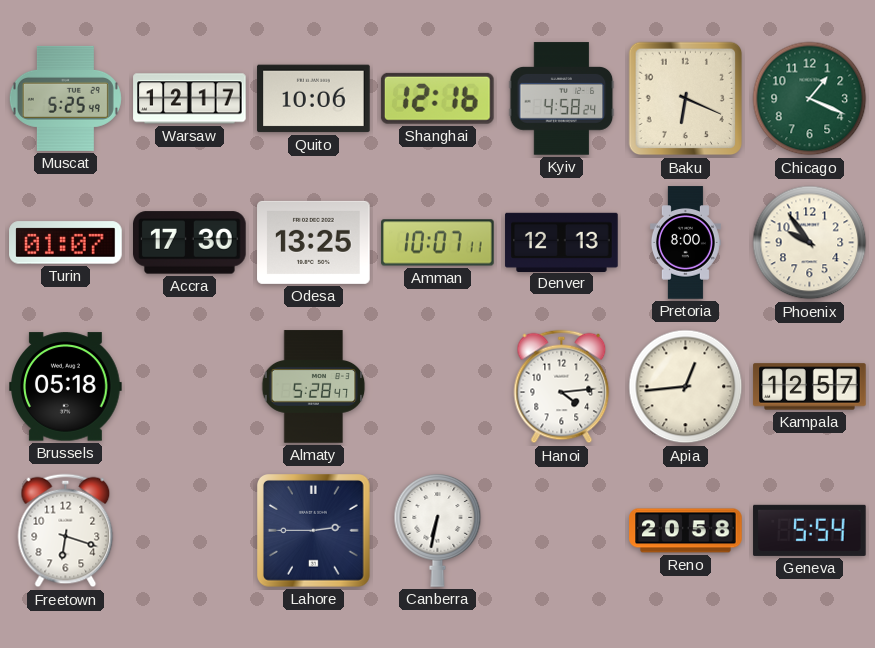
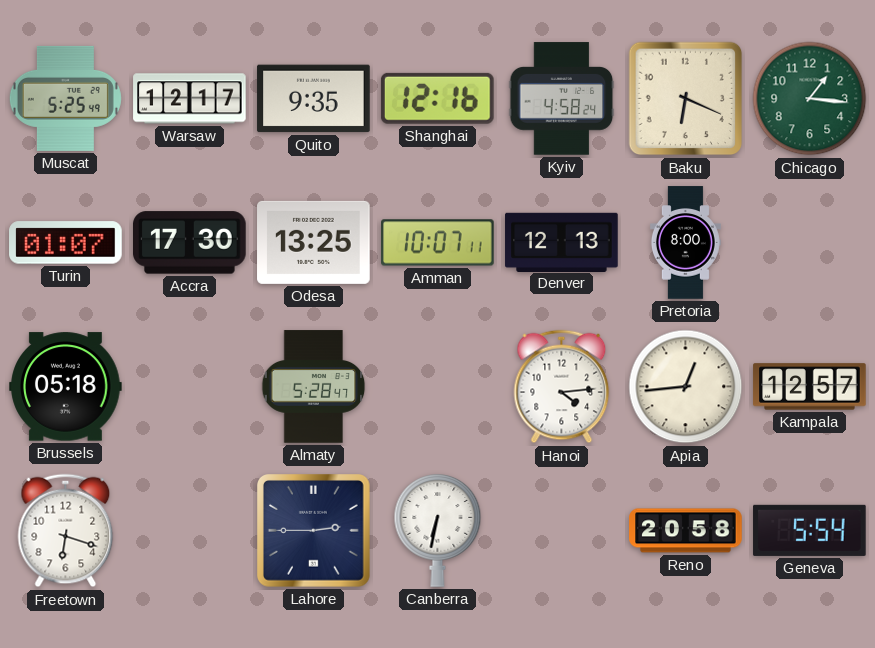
Quito: 10:06 -> 9:35
Chicago: 1:19 -> 1:16
Phoenix: 9:54 -> none
